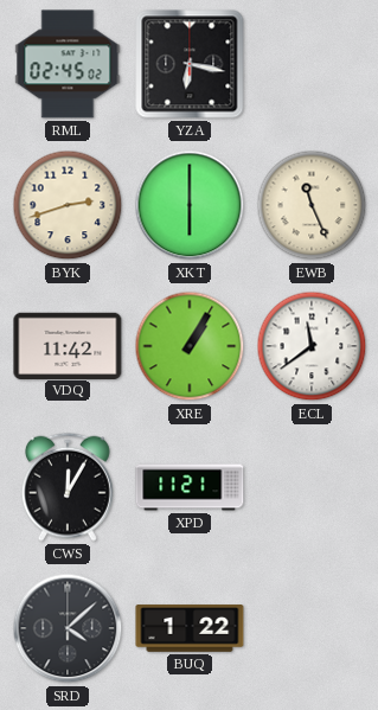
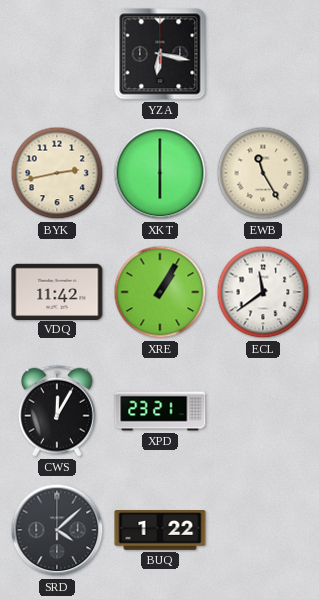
RML: 02:45 -> none
BYK: 2:42 -> 2:43
EWB: 11:26 -> 11:25
XPD: 11:21 -> 23:21
